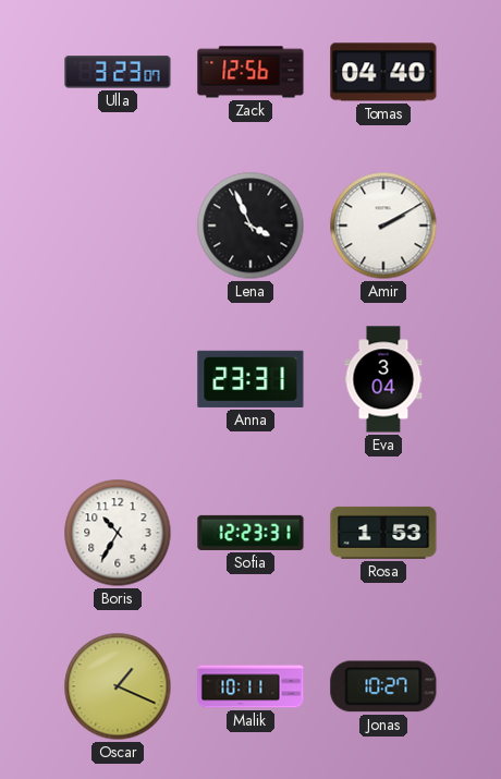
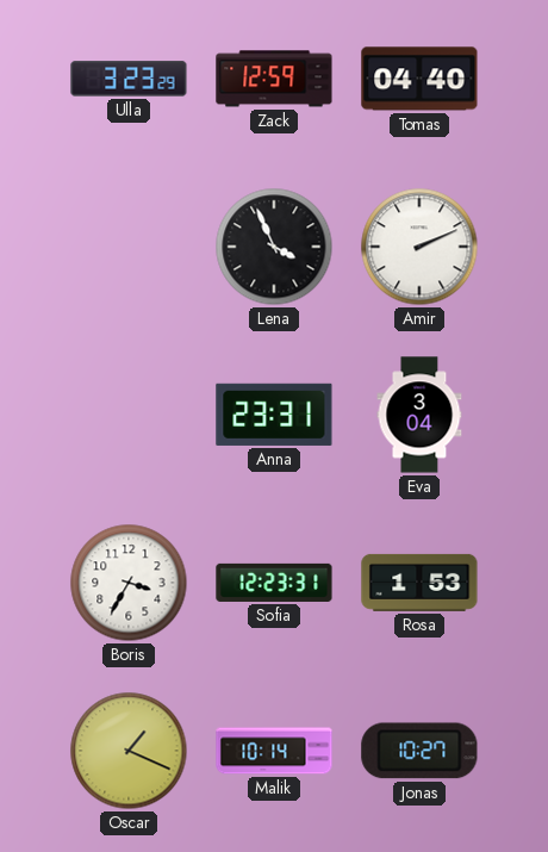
Ulla: 3:23:07 -> 3:23:29
Zack: 12:56 -> 12:59
Amir: 2:10 -> 2:11
Boris: 10:35 -> 3:35
Malik: 10:11 -> 10:14
